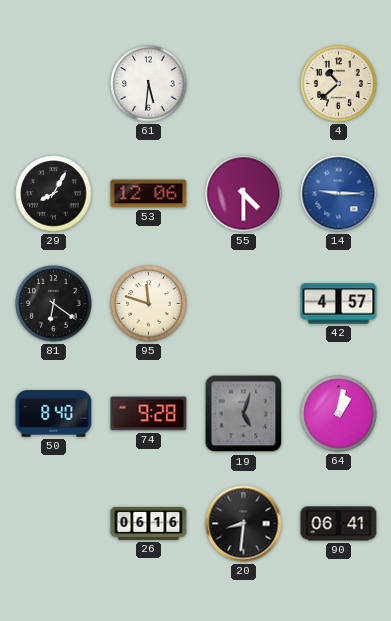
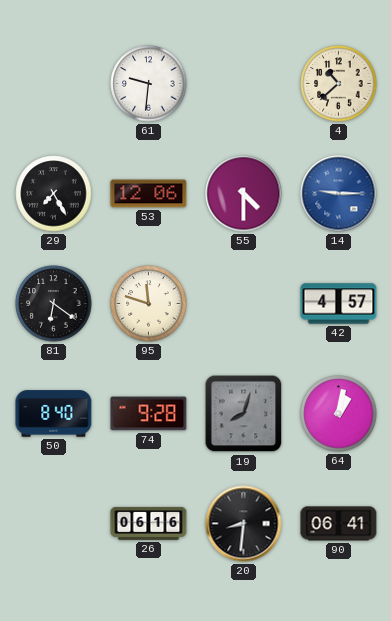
61: 5:31 -> 9:31
29: 8:05 -> 7:25
19: 5:03 -> 8:03
